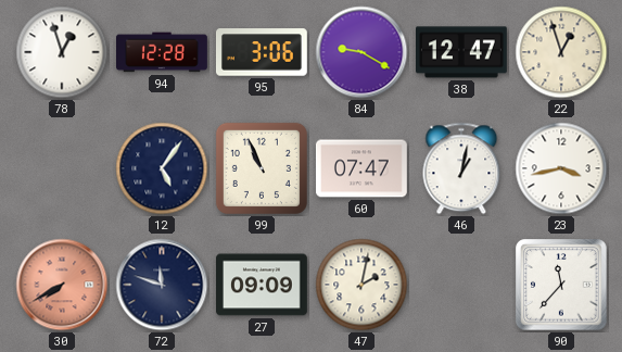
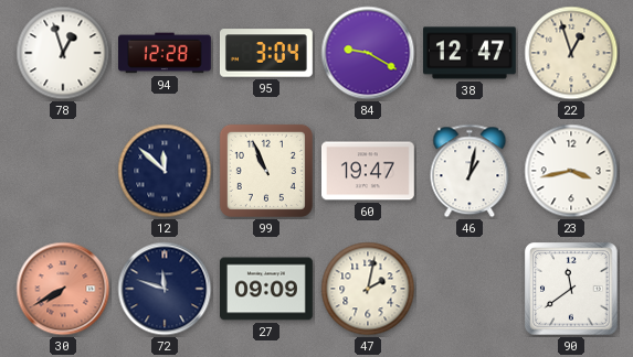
95: 3:06 -> 3:04
12: 5:06 -> 11:52
60: 07:47 -> 19:47
90: 11:37 -> 11:39
